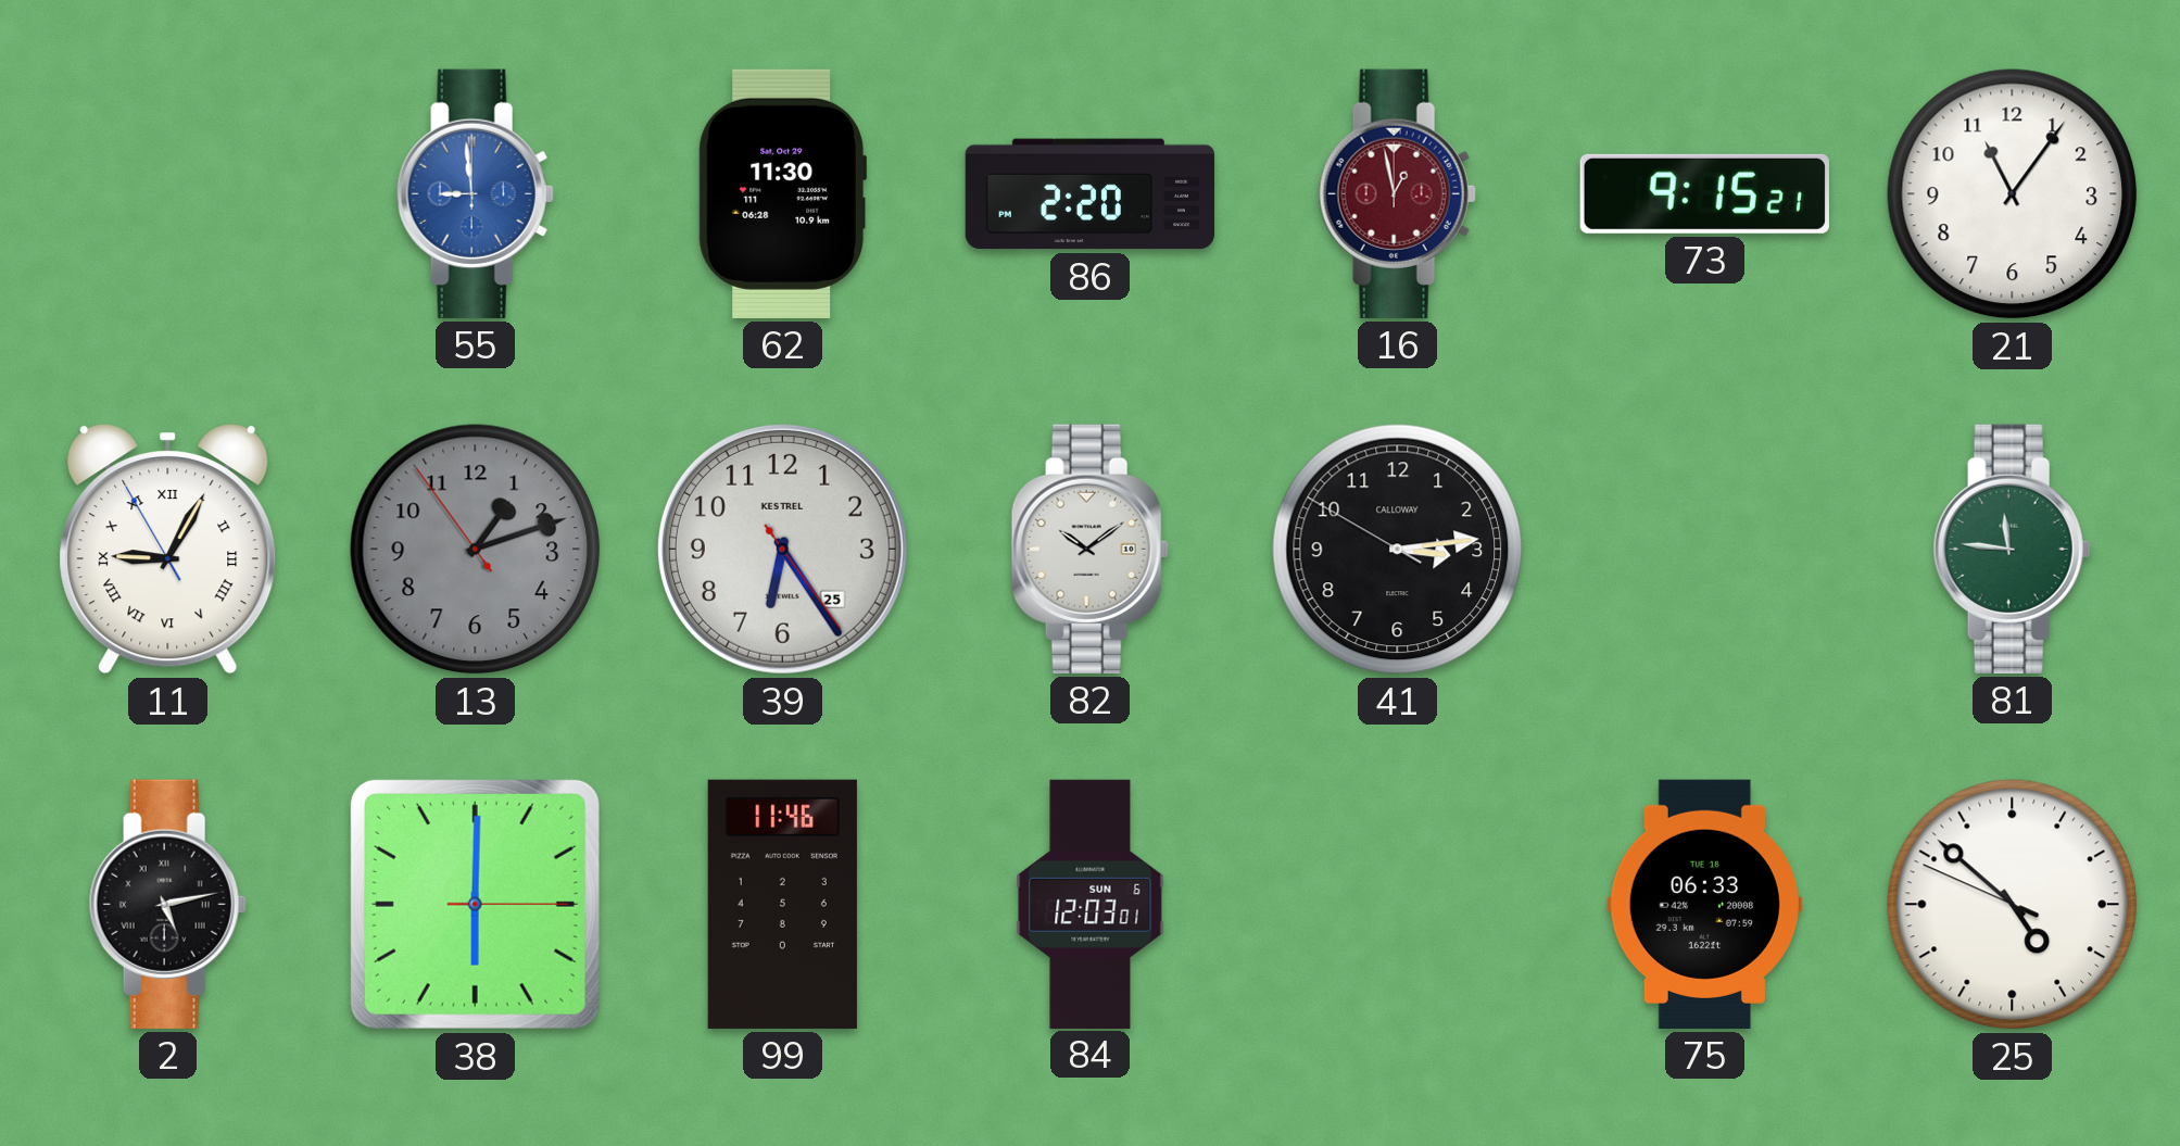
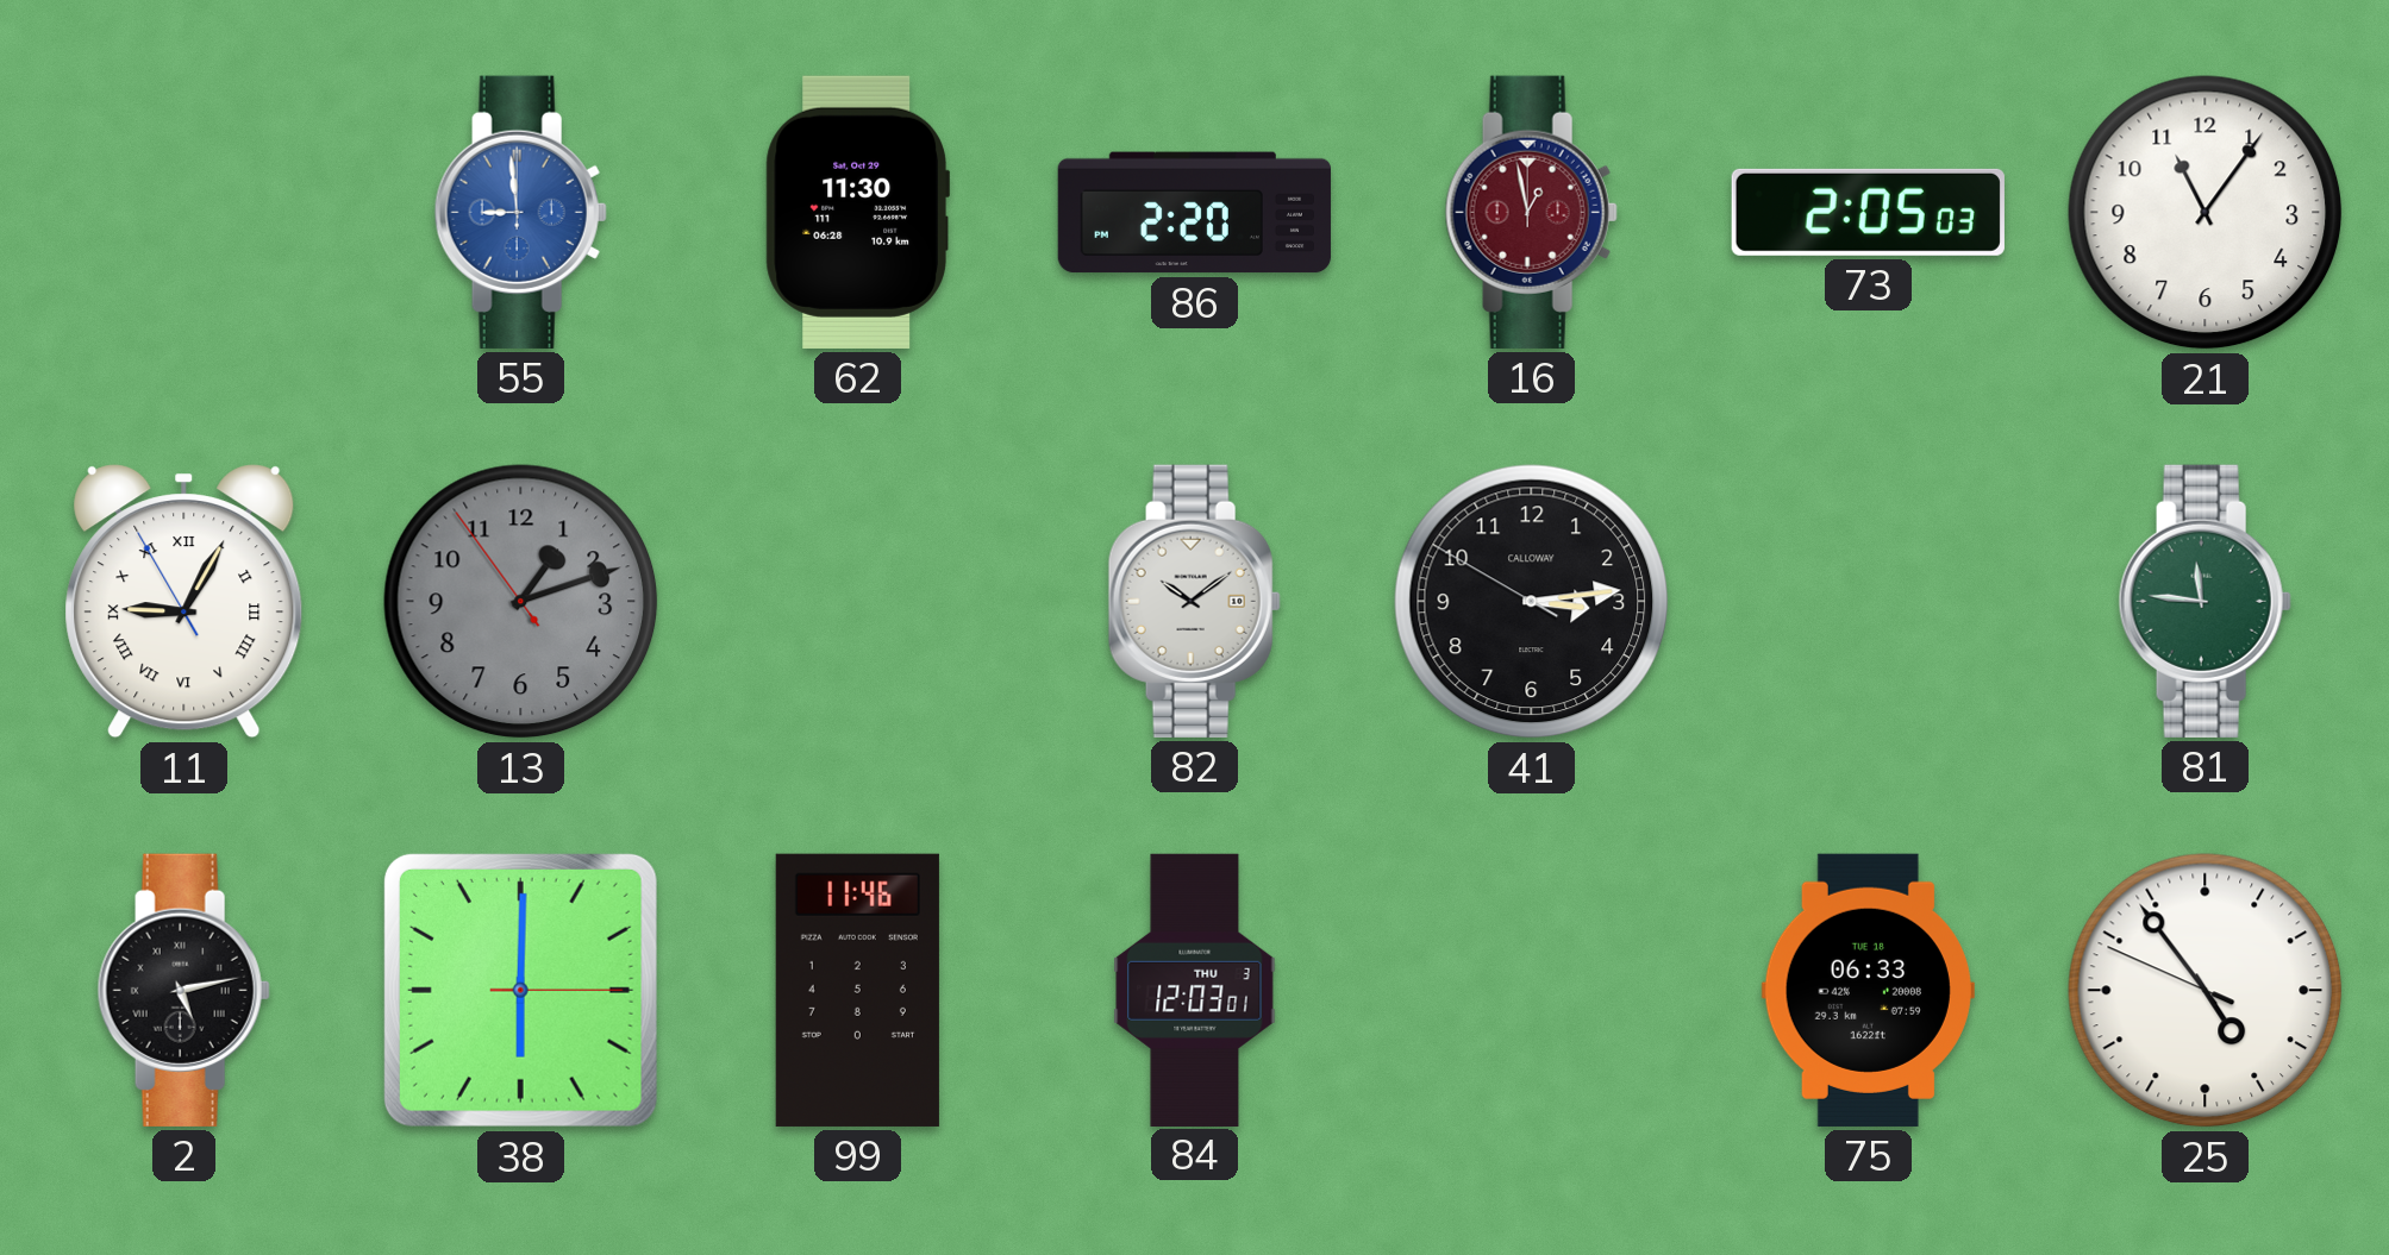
73: 9:15 -> 2:05
39: 6:24 -> none
84 date: SUN 6 -> THU 3
25: 4:51 -> 4:53
